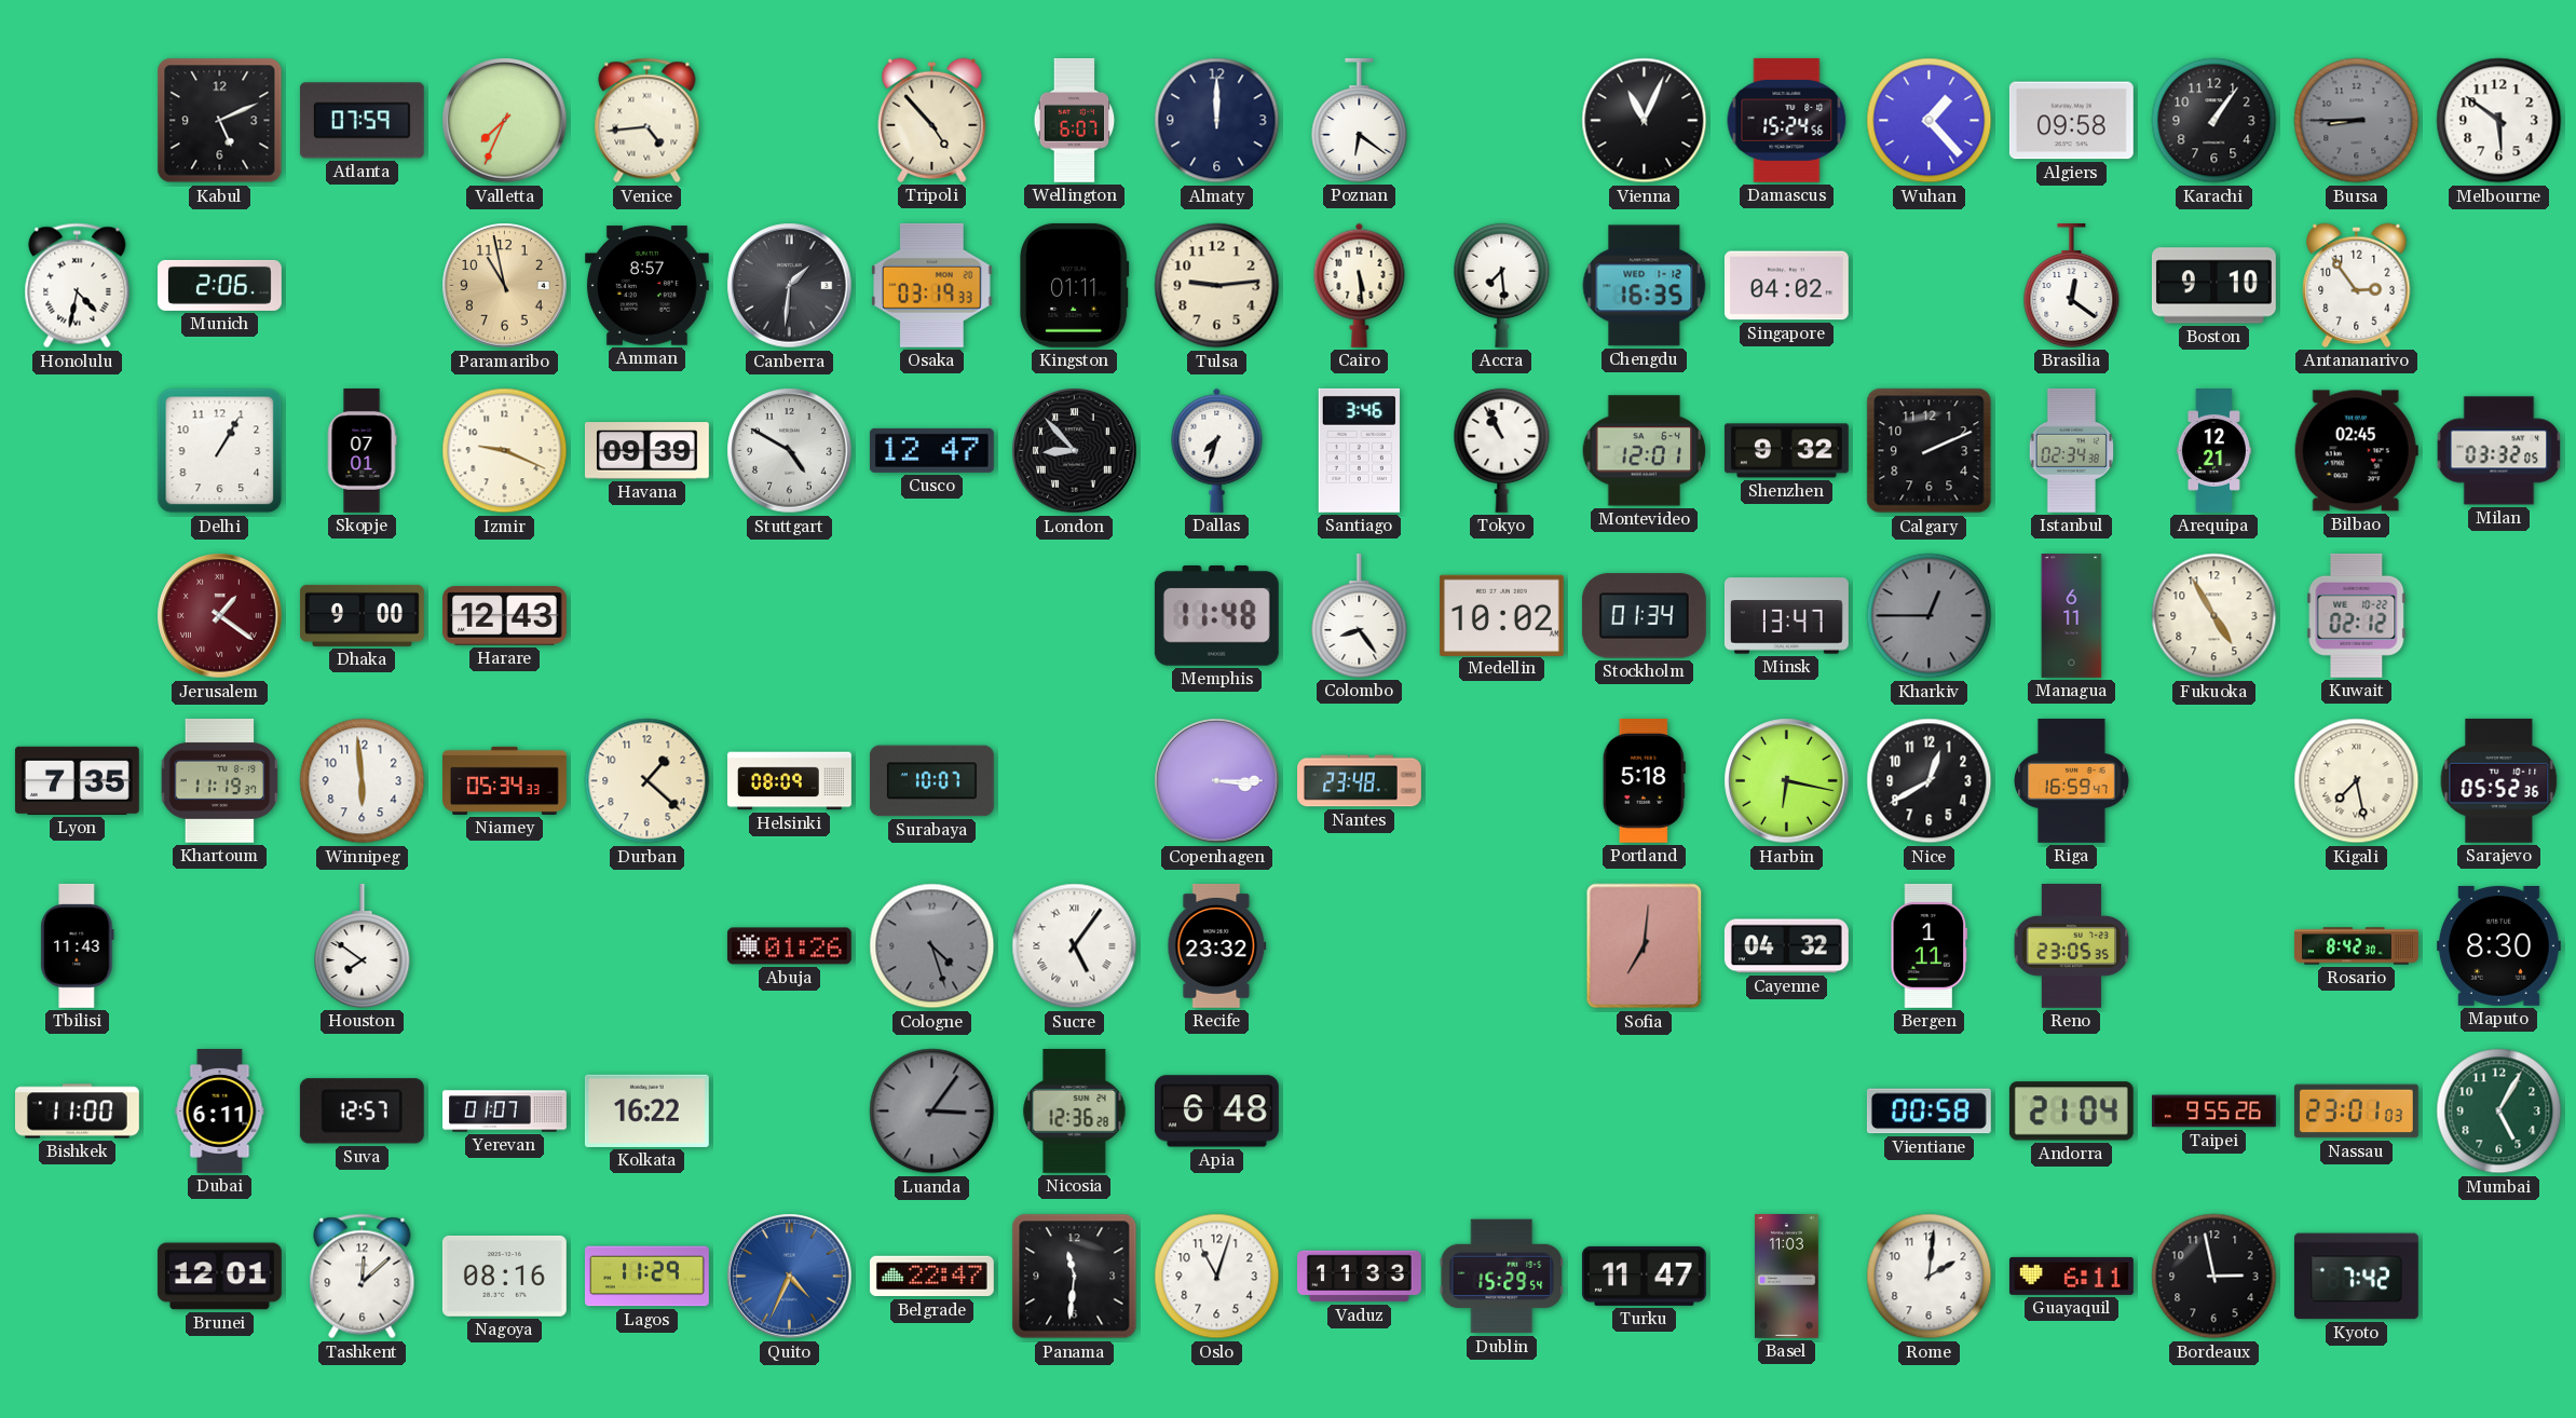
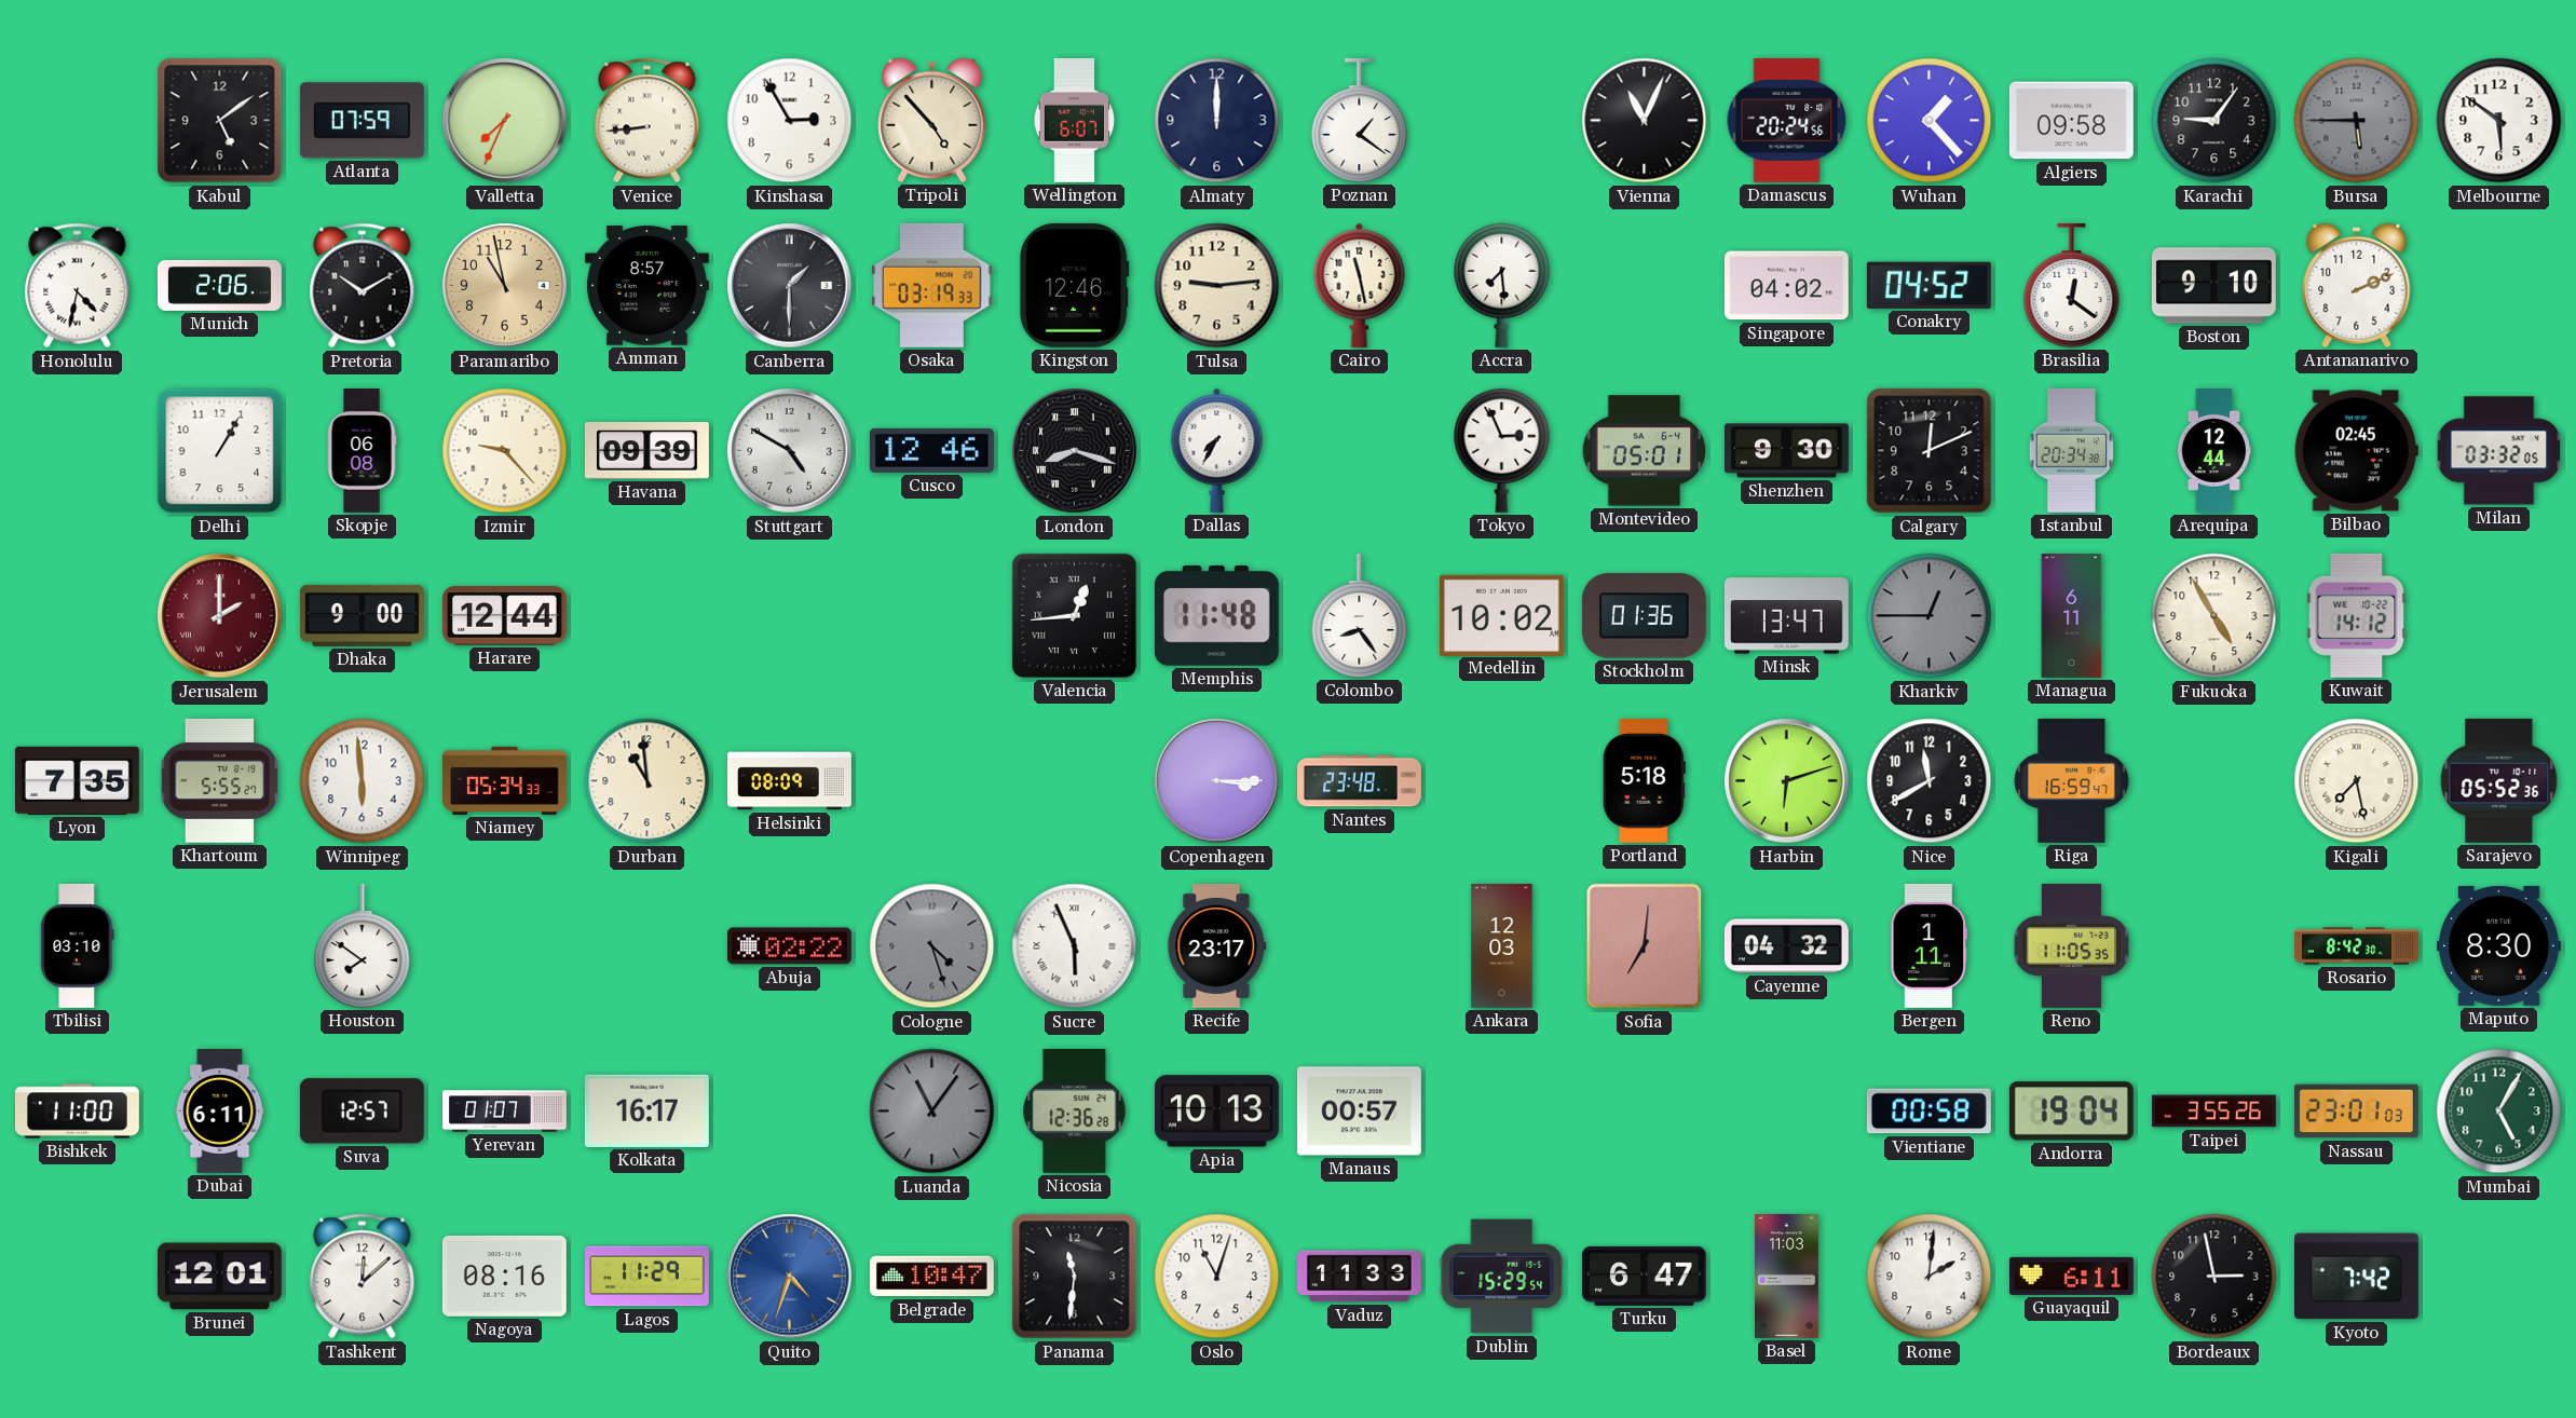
Kabul: 5:11 -> 5:09
Venice: 4:44 -> 8:44
Kinshasa: none -> 2:55
Poznan: 6:21 -> 1:21
Damascus: 15:24 -> 20:24
Karachi: 1:06 -> 9:06
Bursa: 8:45 -> 5:45
Pretoria: none -> 10:10
Canberra: 1:31 -> 1:30
Kingston: 01:11 -> 12:46
Cairo: 5:29 -> 11:28
Chengdu: 16:35 -> none
Conakry: none -> 04:52
Antananarivo: 2:54 -> 2:11
Skopje: 07:01 -> 06:08
Izmir: 9:19 -> 9:23
Cusco: 12:47 -> 12:46
London: 8:53 -> 8:18
Dallas: 7:33 -> 7:35
Santiago: 3:46 -> none
Tokyo: 10:56 -> 2:56
Montevideo: 12:01 -> 05:01
Shenzhen: 9:32 -> 9:30
Calgary: 2:11 -> 12:11
Istanbul: 02:34 -> 20:34
Arequipa: 12:21 -> 12:44
Jerusalem: 1:21 -> 2:00
Harare: 12:43 -> 12:44
Valencia: none -> 12:44
Stockholm: 01:34 -> 01:36
Kuwait: 02:12 -> 14:12
Khartoum: 11:19 -> 5:55
Durban: 1:22 -> 10:59
Surabaya: 10:07 -> none
Harbin: 6:17 -> 6:12
Nice: 12:40 -> 11:40
Tbilisi: 11:43 -> 03:10
Abuja: 01:26 -> 02:22
Sucre: 5:06 -> 5:56
Recife: 23:32 -> 23:17
Ankara: none -> 12:03
Reno: 23:05 -> 11:05
Kolkata: 16:22 -> 16:17
Luanda: 3:06 -> 11:06
Apia: 6:48 -> 10:13
Manaus: none -> 00:57
Andorra: 21:04 -> 19:04
Taipei: 9:55 -> 3:55
Quito: 4:34 -> 4:33
Belgrade: 22:47 -> 10:47
Turku: 11:47 -> 6:47
